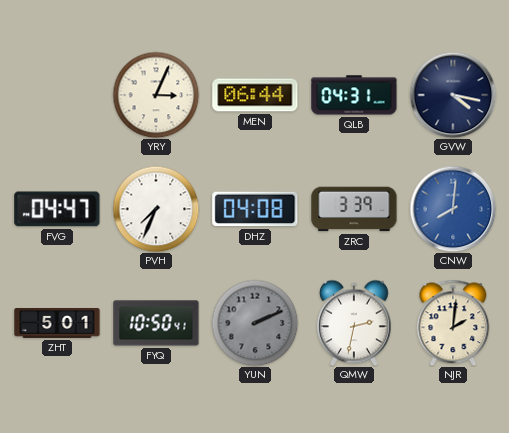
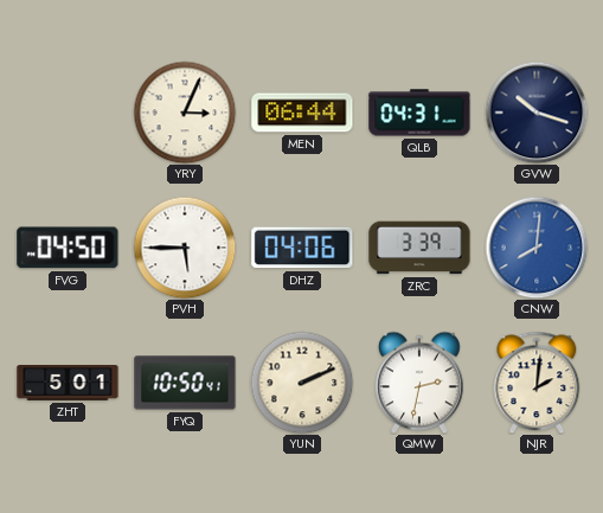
GVW: 4:17 -> 10:18
FVG: 04:47 -> 04:50
PVH: 7:34 -> 5:45
DHZ: 04:08 -> 04:06
YUN dial: grey -> cream
